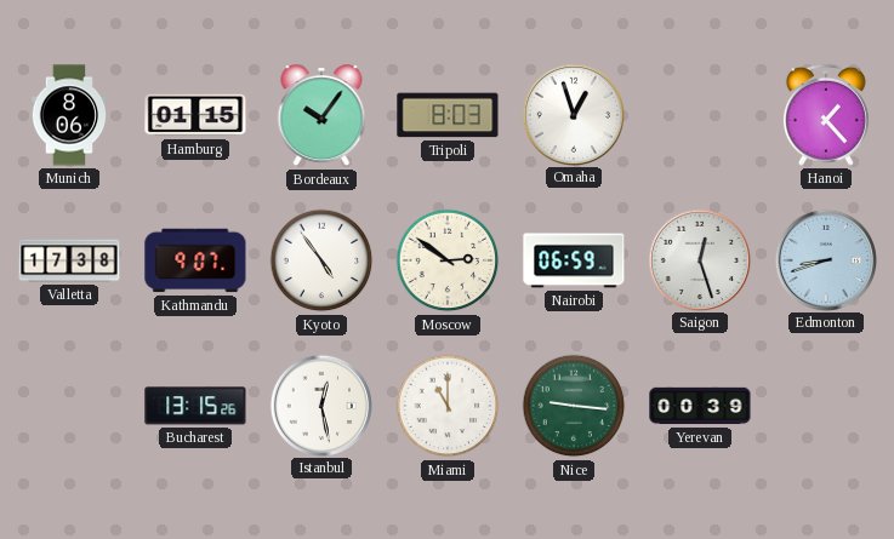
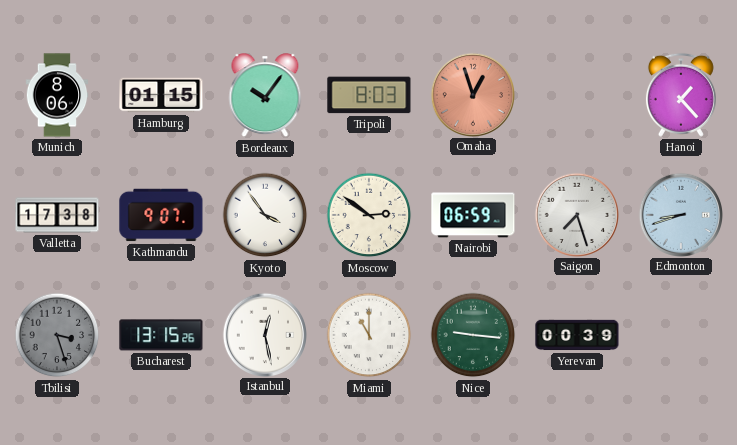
Omaha dial: white -> salmon
Kyoto: 4:54 -> 3:54
Saigon: 12:27 -> 7:27
Tbilisi: none -> 3:27
